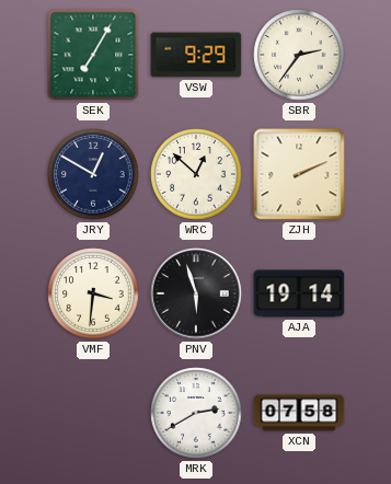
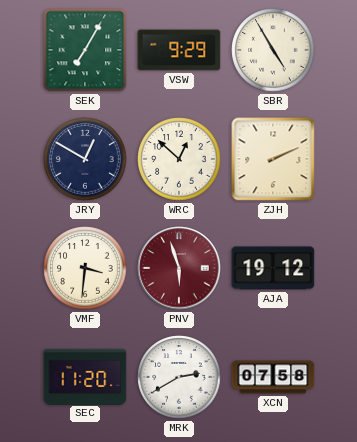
SBR: 2:36 -> 4:55
PNV dial: black -> burgundy
AJA: 19:14 -> 19:12
SEC: none -> 11:20
